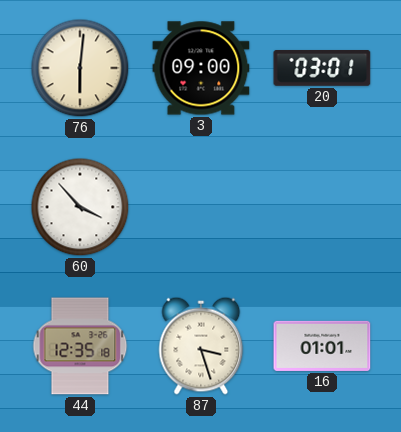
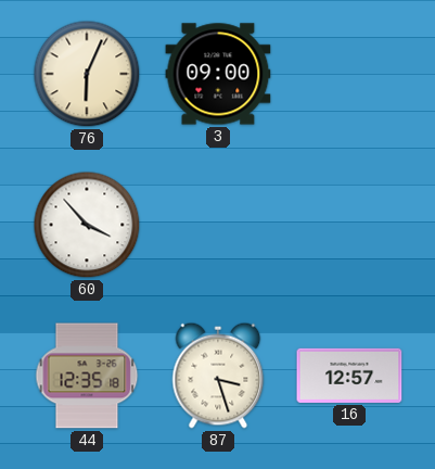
76: 6:01 -> 6:04
20: 03:01 -> none
16: 01:01 -> 12:57
